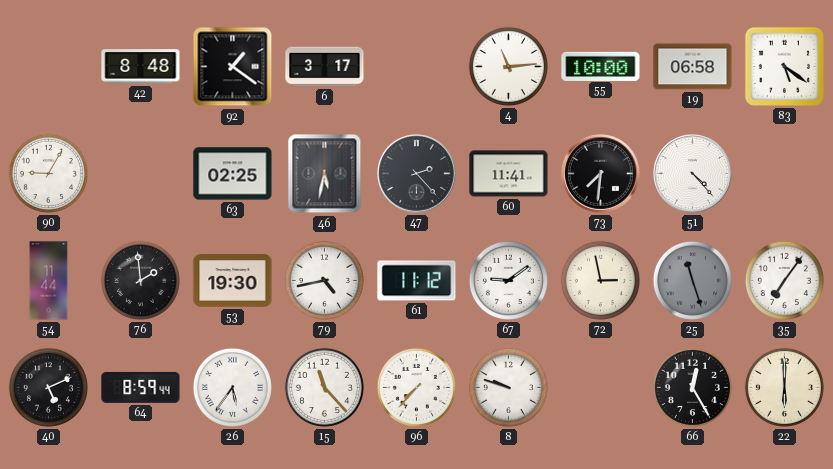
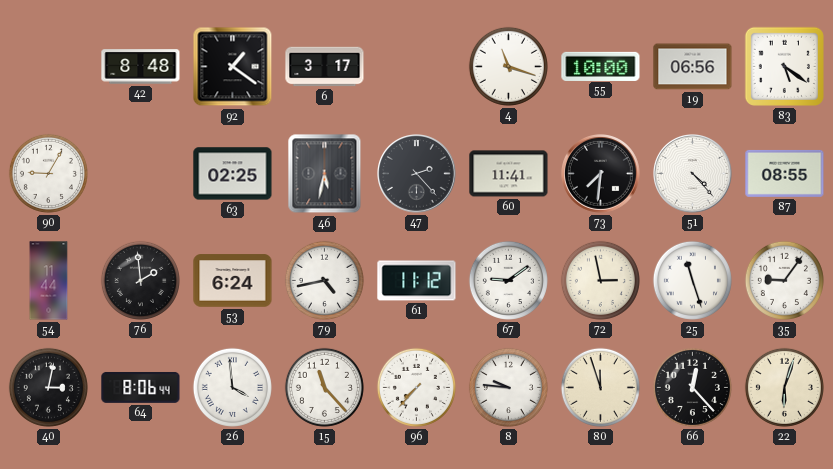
4: 11:14 -> 11:18
19: 06:58 -> 06:56
87: none -> 08:55
53: 19:30 -> 6:24
25 dial: grey -> white
35: 7:06 -> 9:06
40: 5:11 -> 3:02
64: 8:59 -> 8:06
26: 5:36 -> 3:59
8: 9:48 -> 9:46
80: none -> 11:57
66: 12:25 -> 12:23
22: 6:00 -> 6:03
